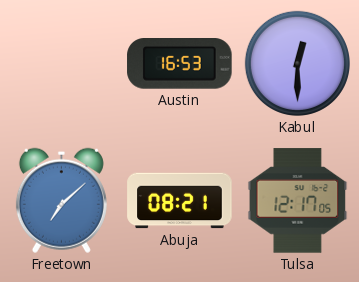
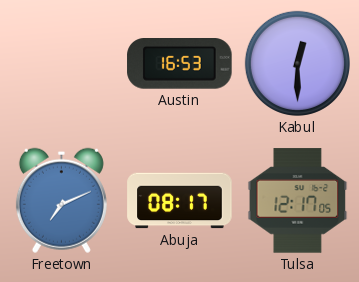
Freetown: 7:08 -> 7:11
Abuja: 08:21 -> 08:17
